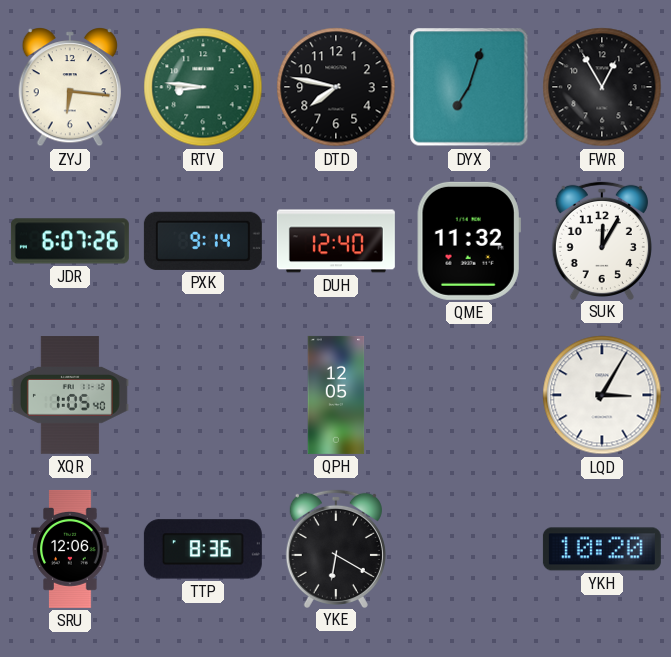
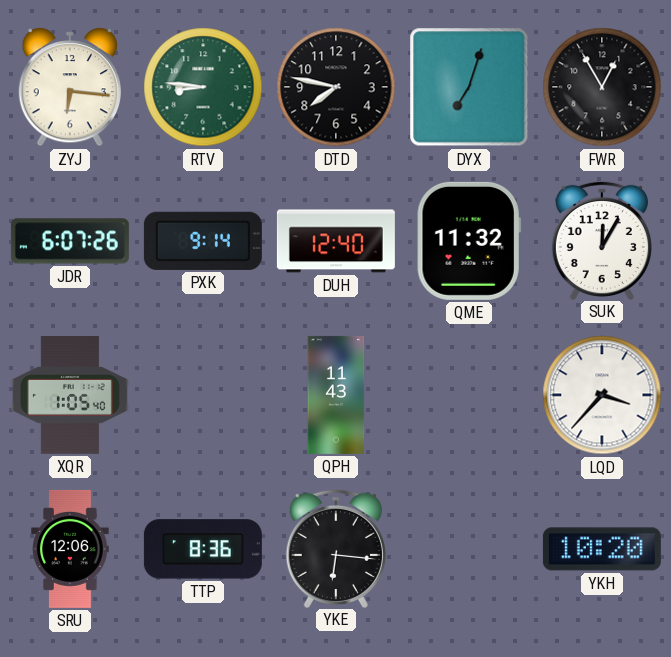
QPH: 12:05 -> 11:43
LQD: 3:05 -> 3:37
YKE: 6:20 -> 6:16
